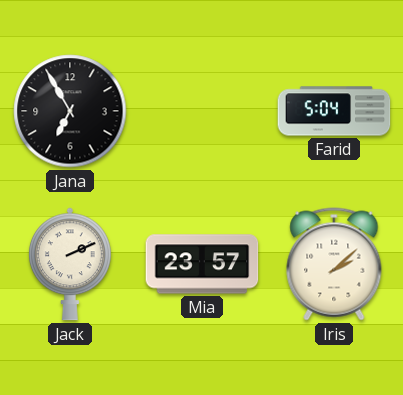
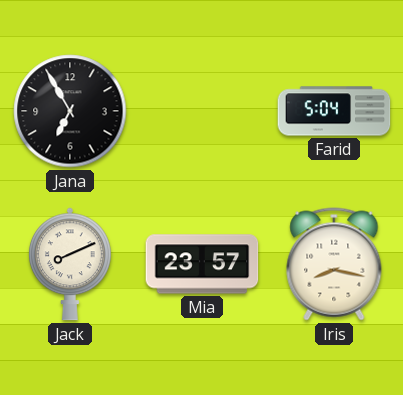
Jack: 2:11 -> 8:11
Iris: 2:08 -> 8:17
